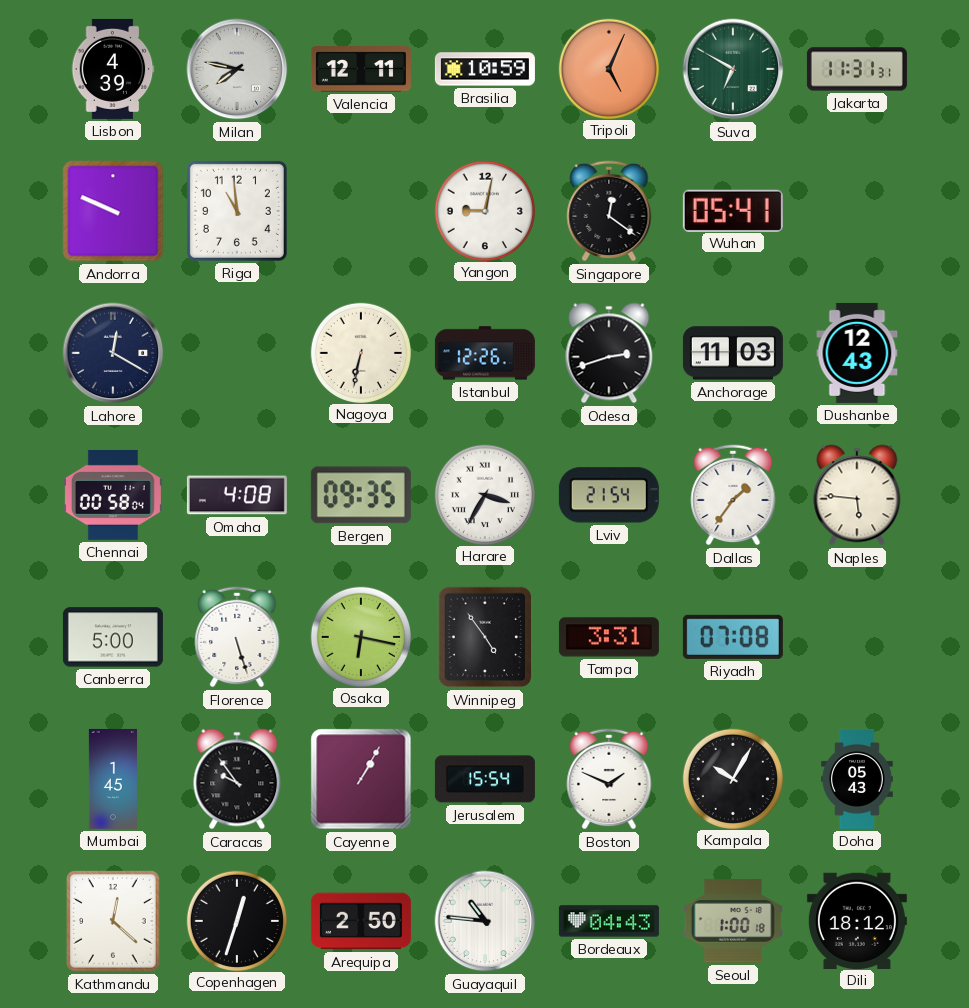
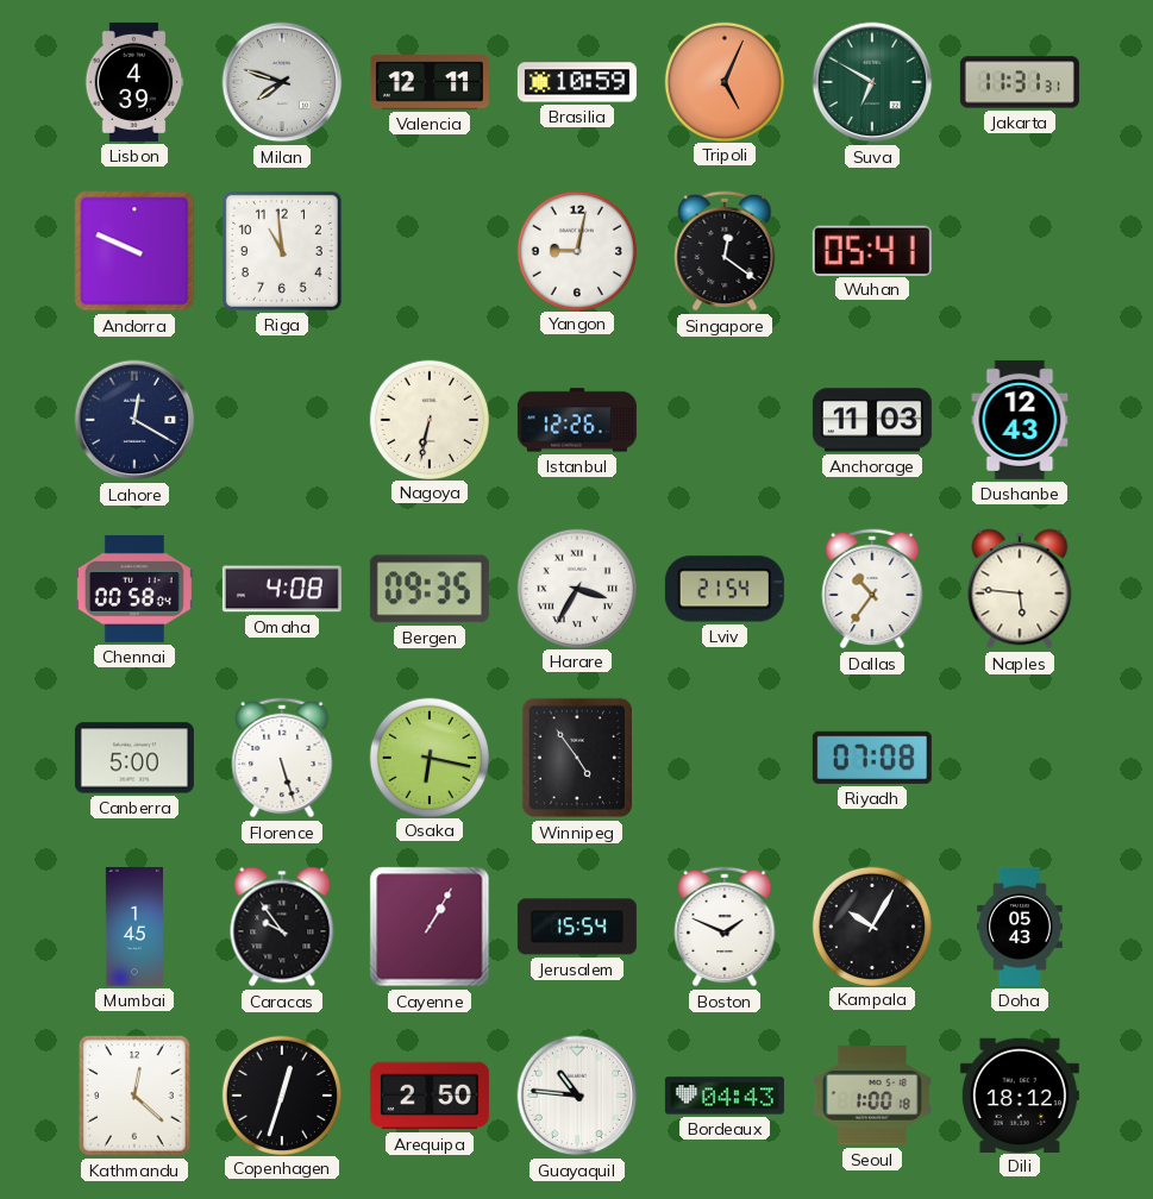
Milan: 7:47 -> 7:48
Odesa: 2:42 -> none
Dallas: 1:36 -> 10:36
Tampa: 3:31 -> none
